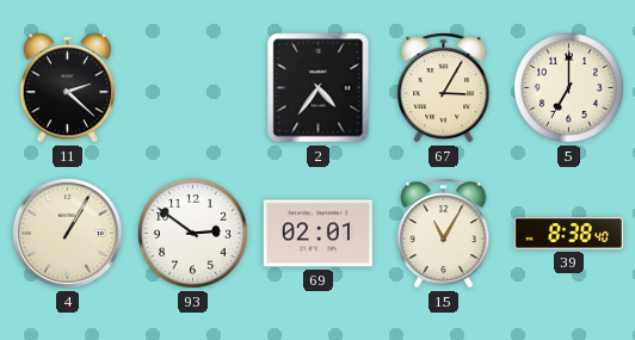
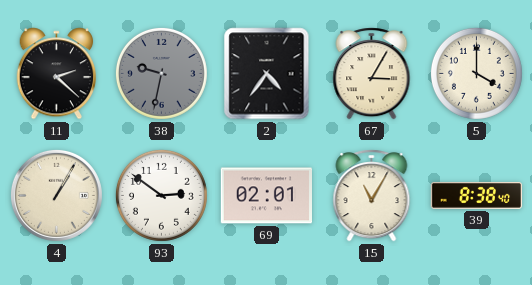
38: none -> 9:32
5: 7:00 -> 4:00
